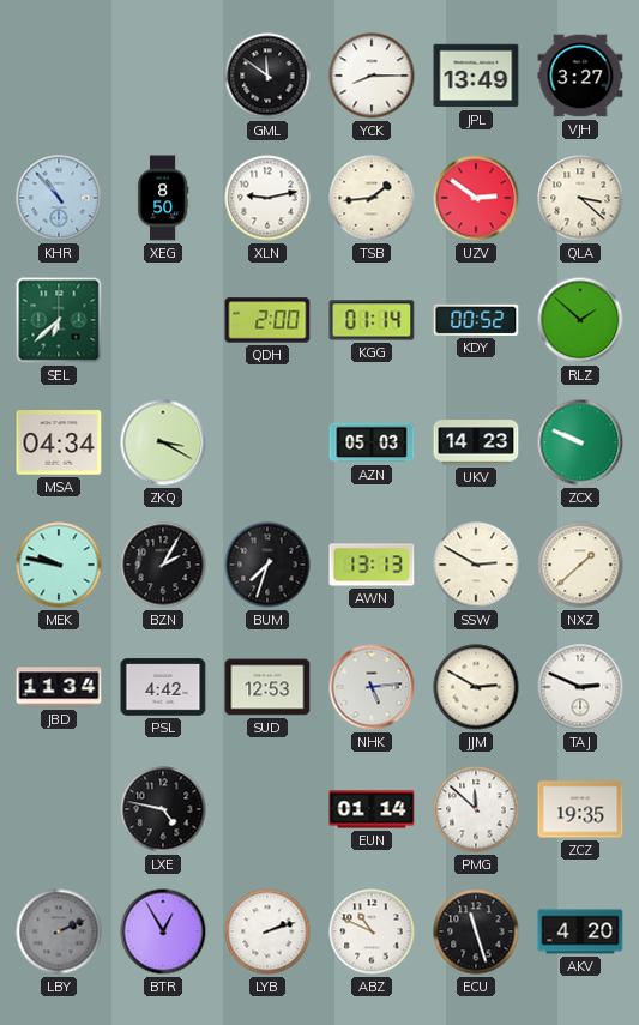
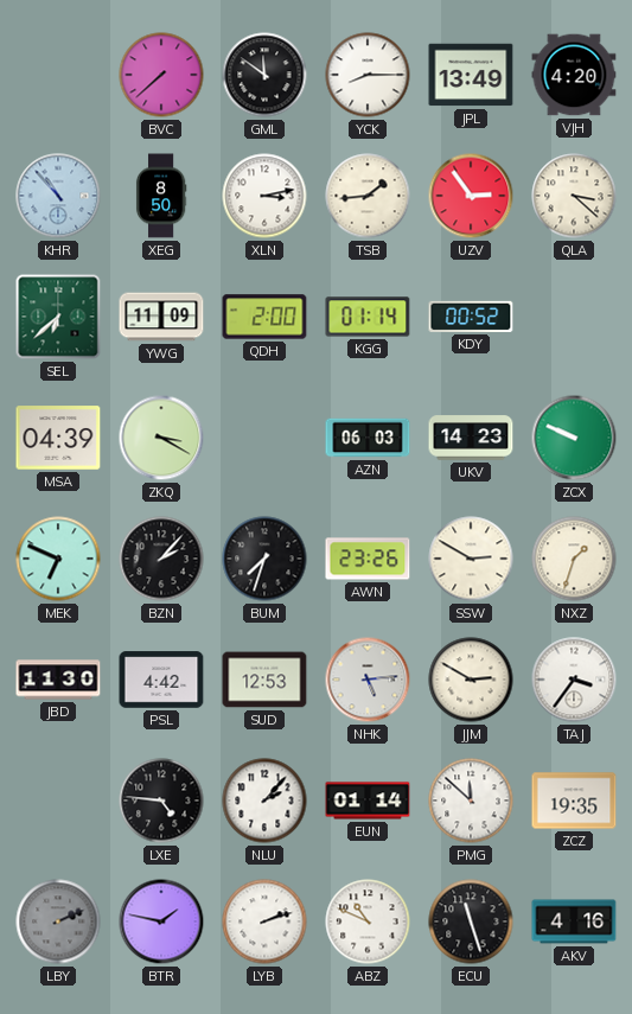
BVC: none -> 7:38
VJH: 3:27 -> 4:20
XLN: 9:13 -> 3:13
UZV: 2:51 -> 2:54
YWG: none -> 11:09
RLZ: 1:52 -> none
MSA: 04:34 -> 04:39
AZN: 05:03 -> 06:03
MEK: 9:47 -> 6:49
BZN: 2:05 -> 2:07
AWN: 13:13 -> 23:26
NXZ: 1:38 -> 1:33
JBD: 11:34 -> 11:30
TAJ: 2:49 -> 3:36
LXE: 4:47 -> 4:46
NLU: none -> 2:07
BTR: 12:55 -> 1:47
AKV: 4:20 -> 4:16
